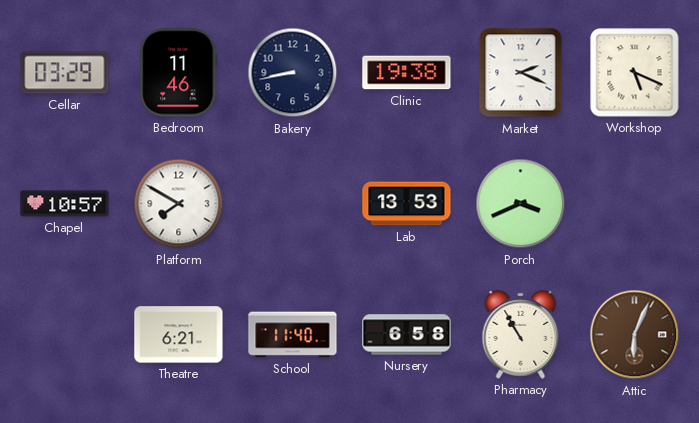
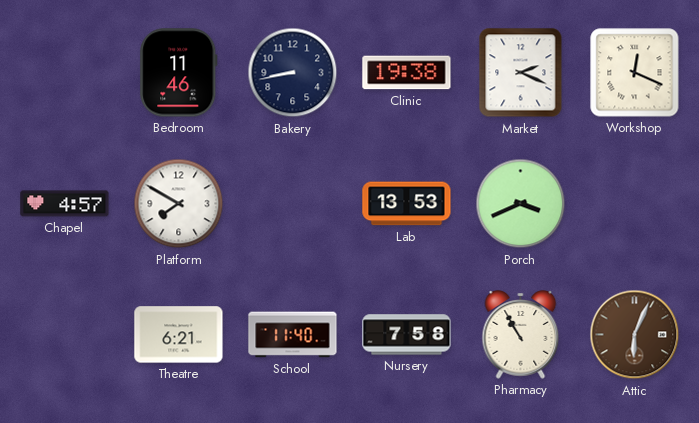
Cellar: 03:29 -> none
Workshop: 5:19 -> 12:19
Chapel: 10:57 -> 4:57
Nursery: 6:58 -> 7:58
